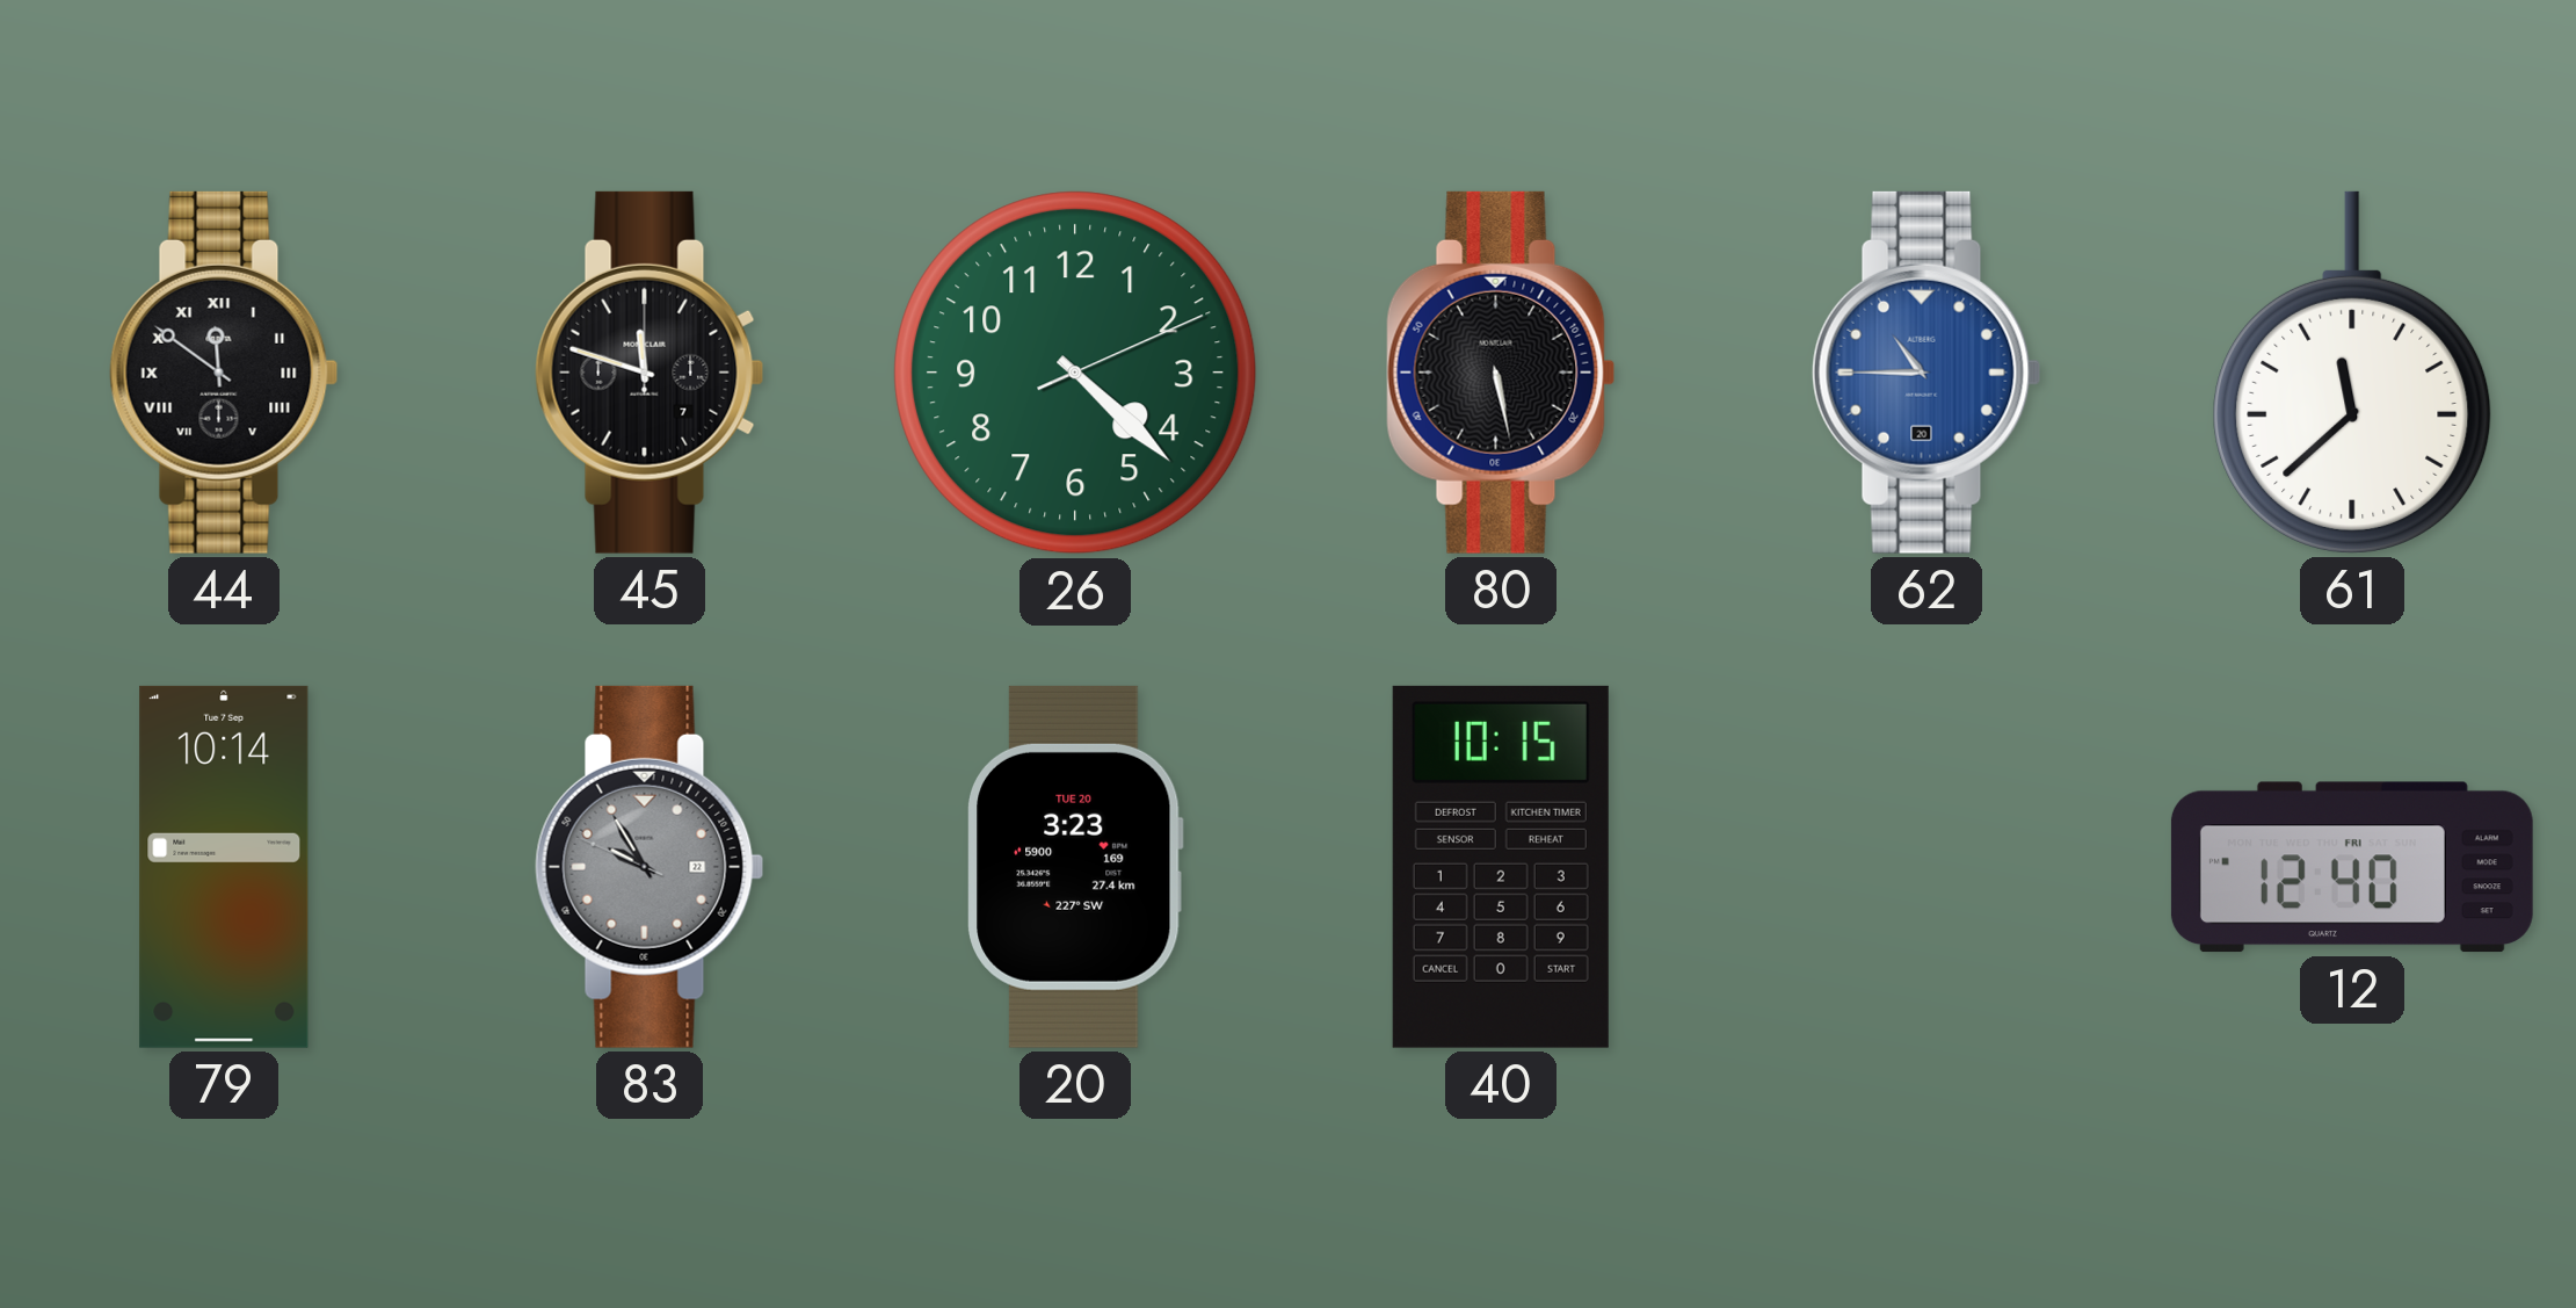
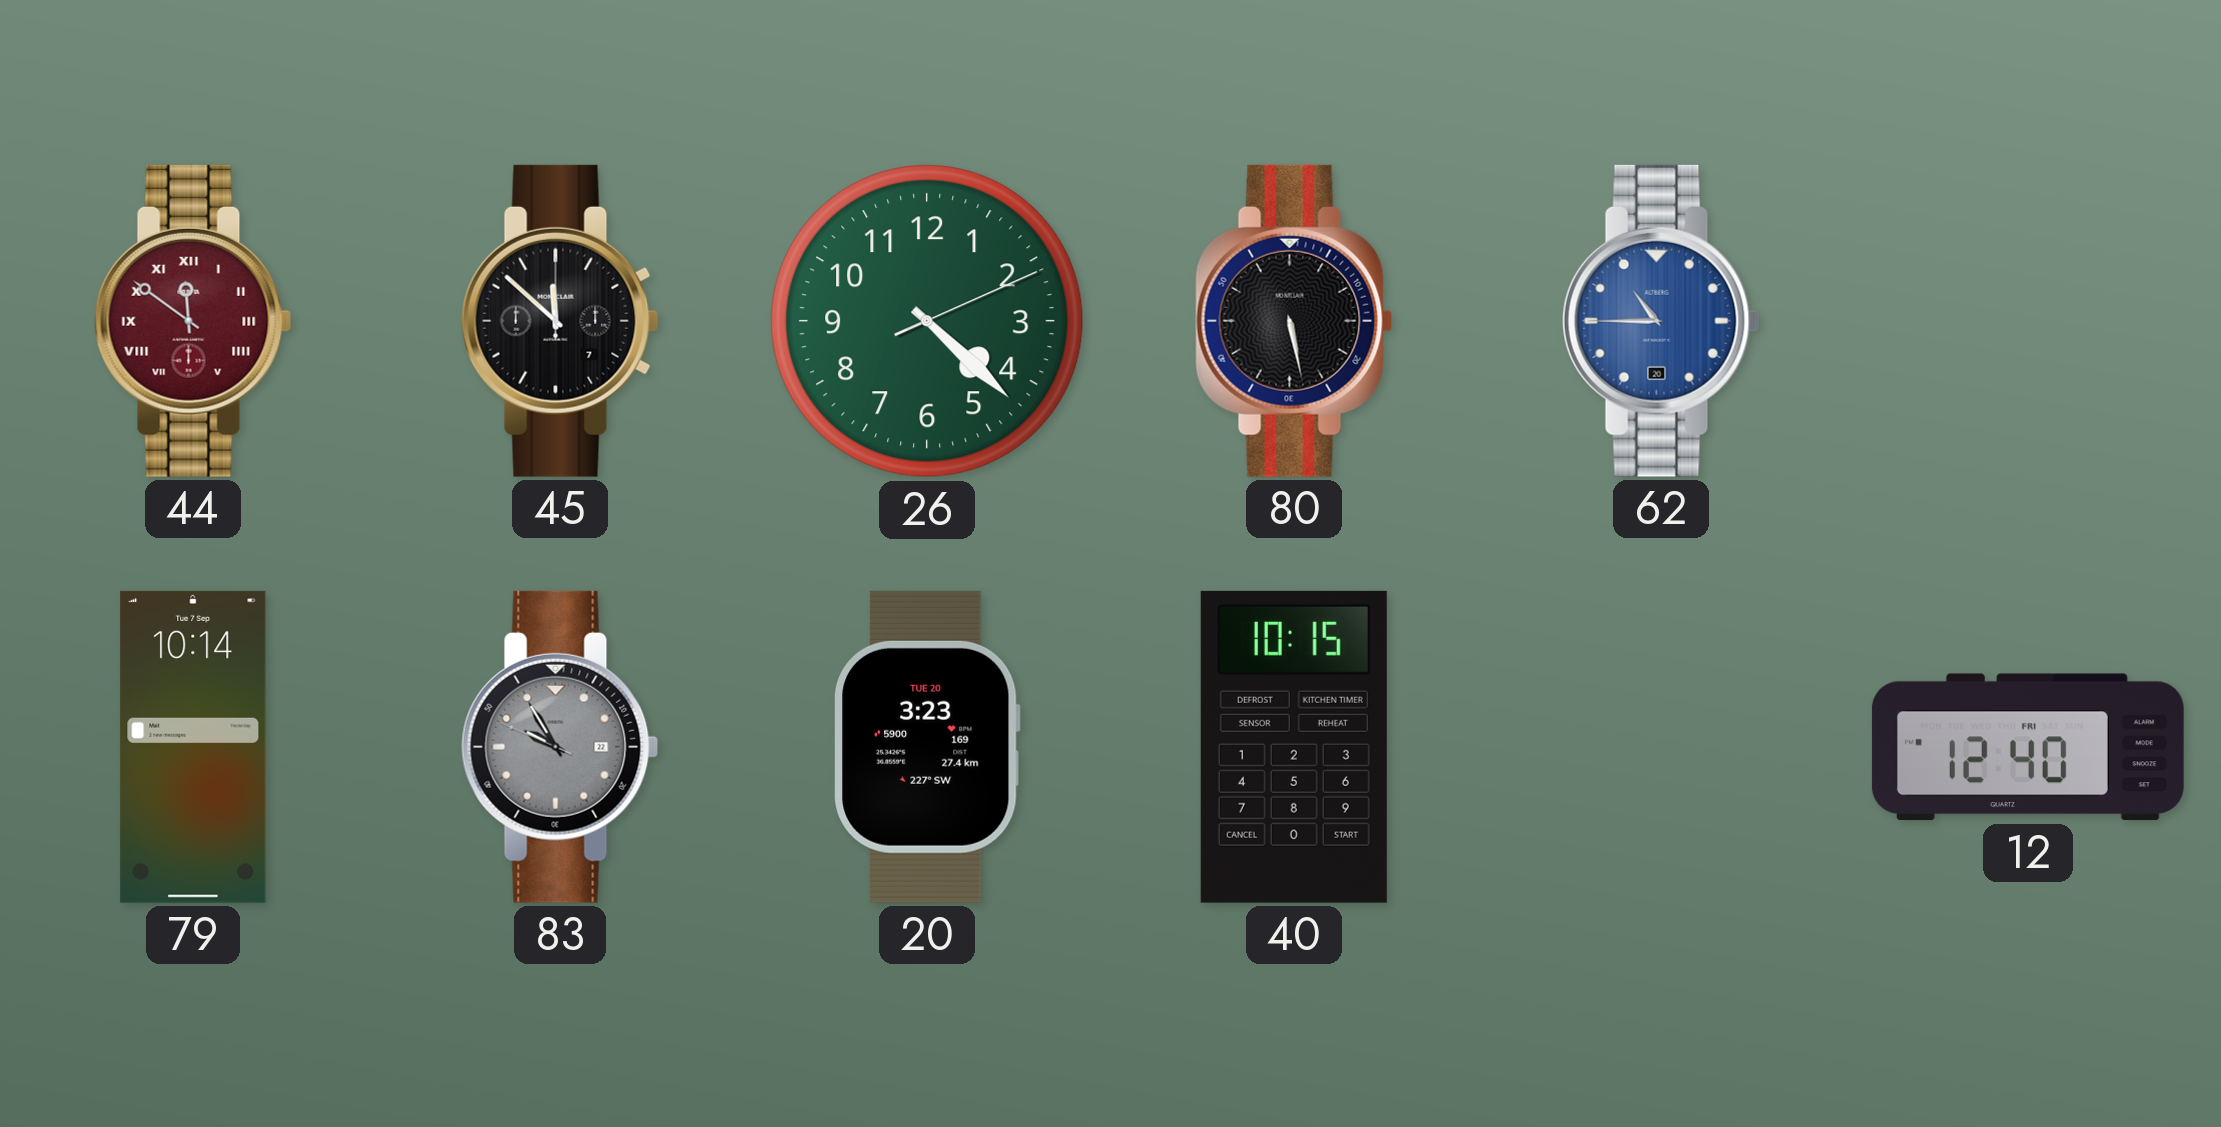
44 dial: black -> burgundy
45: 11:48 -> 11:52
61: 11:38 -> none
